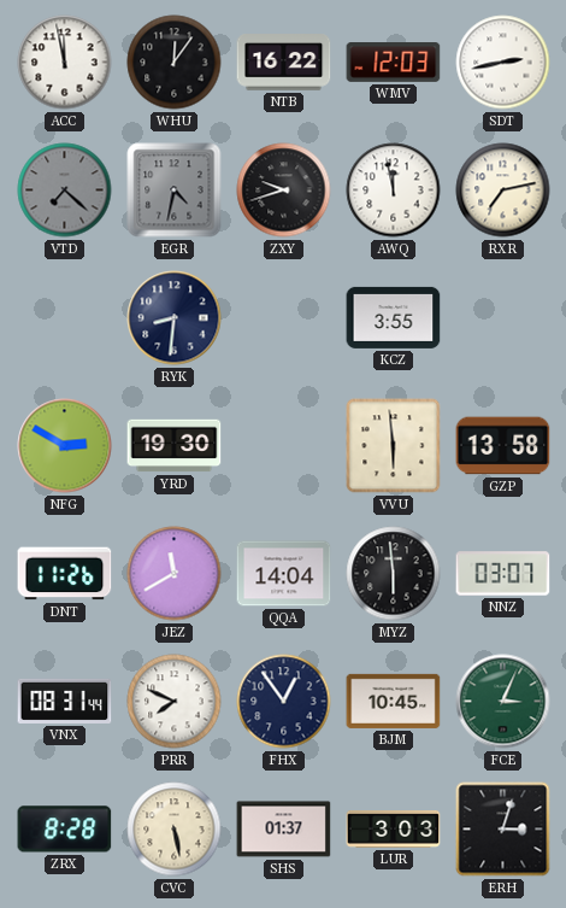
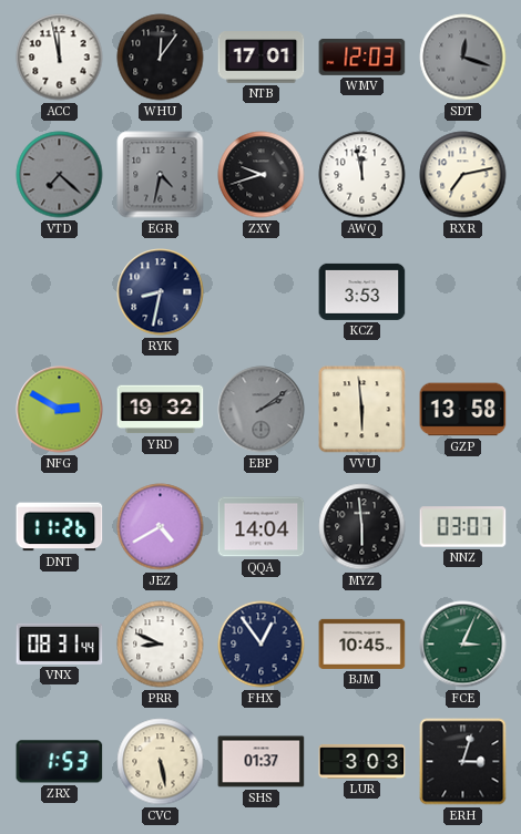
NTB: 16:22 -> 17:01
SDT: 2:43 -> 12:18
SDT dial: white -> grey
RYK: 8:31 -> 8:32
KCZ: 3:55 -> 3:53
YRD: 19:30 -> 19:32
EBP: none -> 2:09
JEZ: 11:40 -> 4:40
PRR: 7:49 -> 8:49
ZRX: 8:28 -> 1:53
